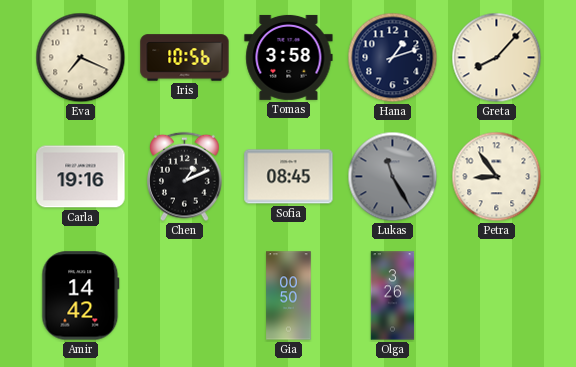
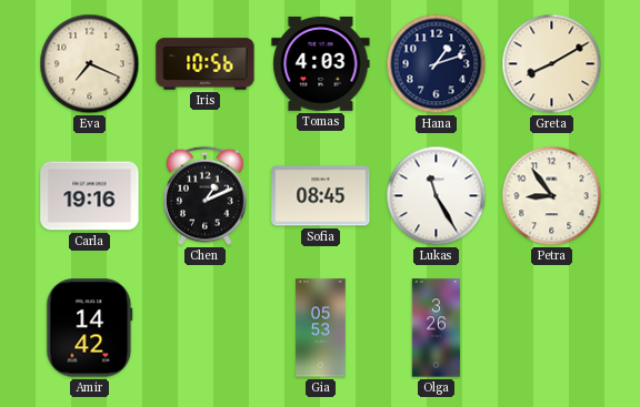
Tomas: 3:58 -> 4:03
Greta: 8:07 -> 8:10
Lukas dial: grey -> white
Gia: 00:50 -> 05:53
